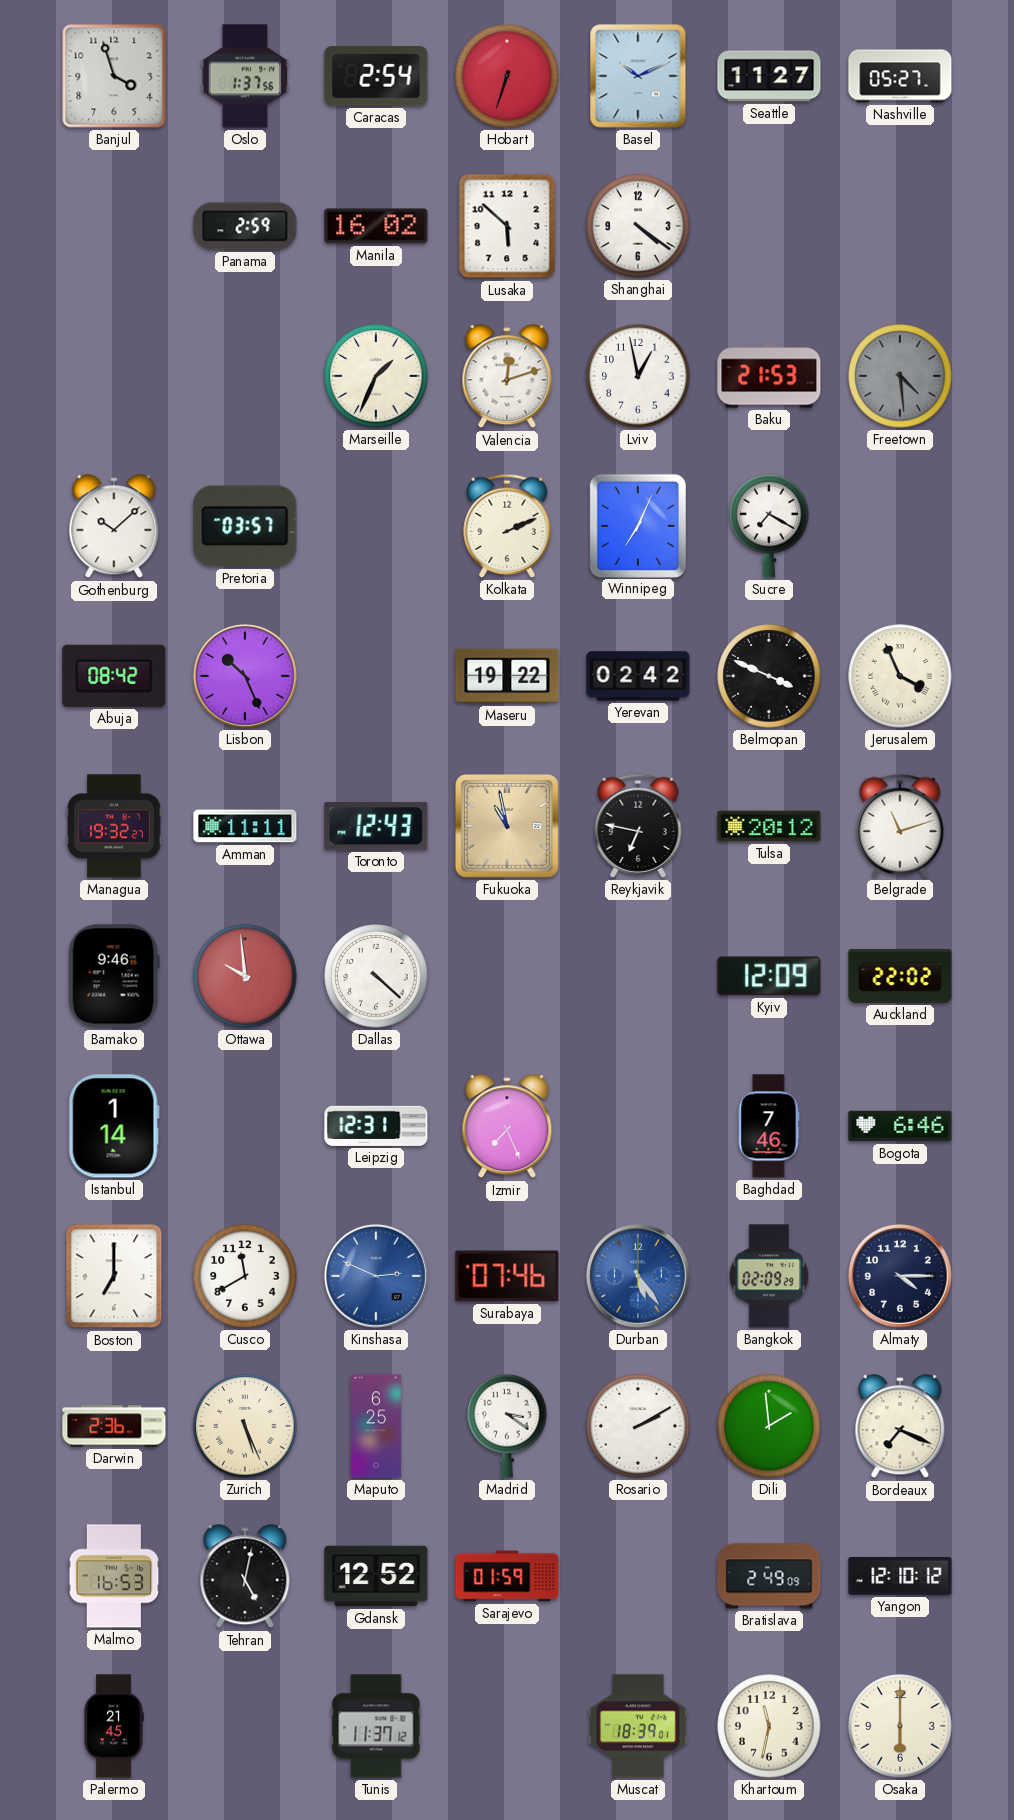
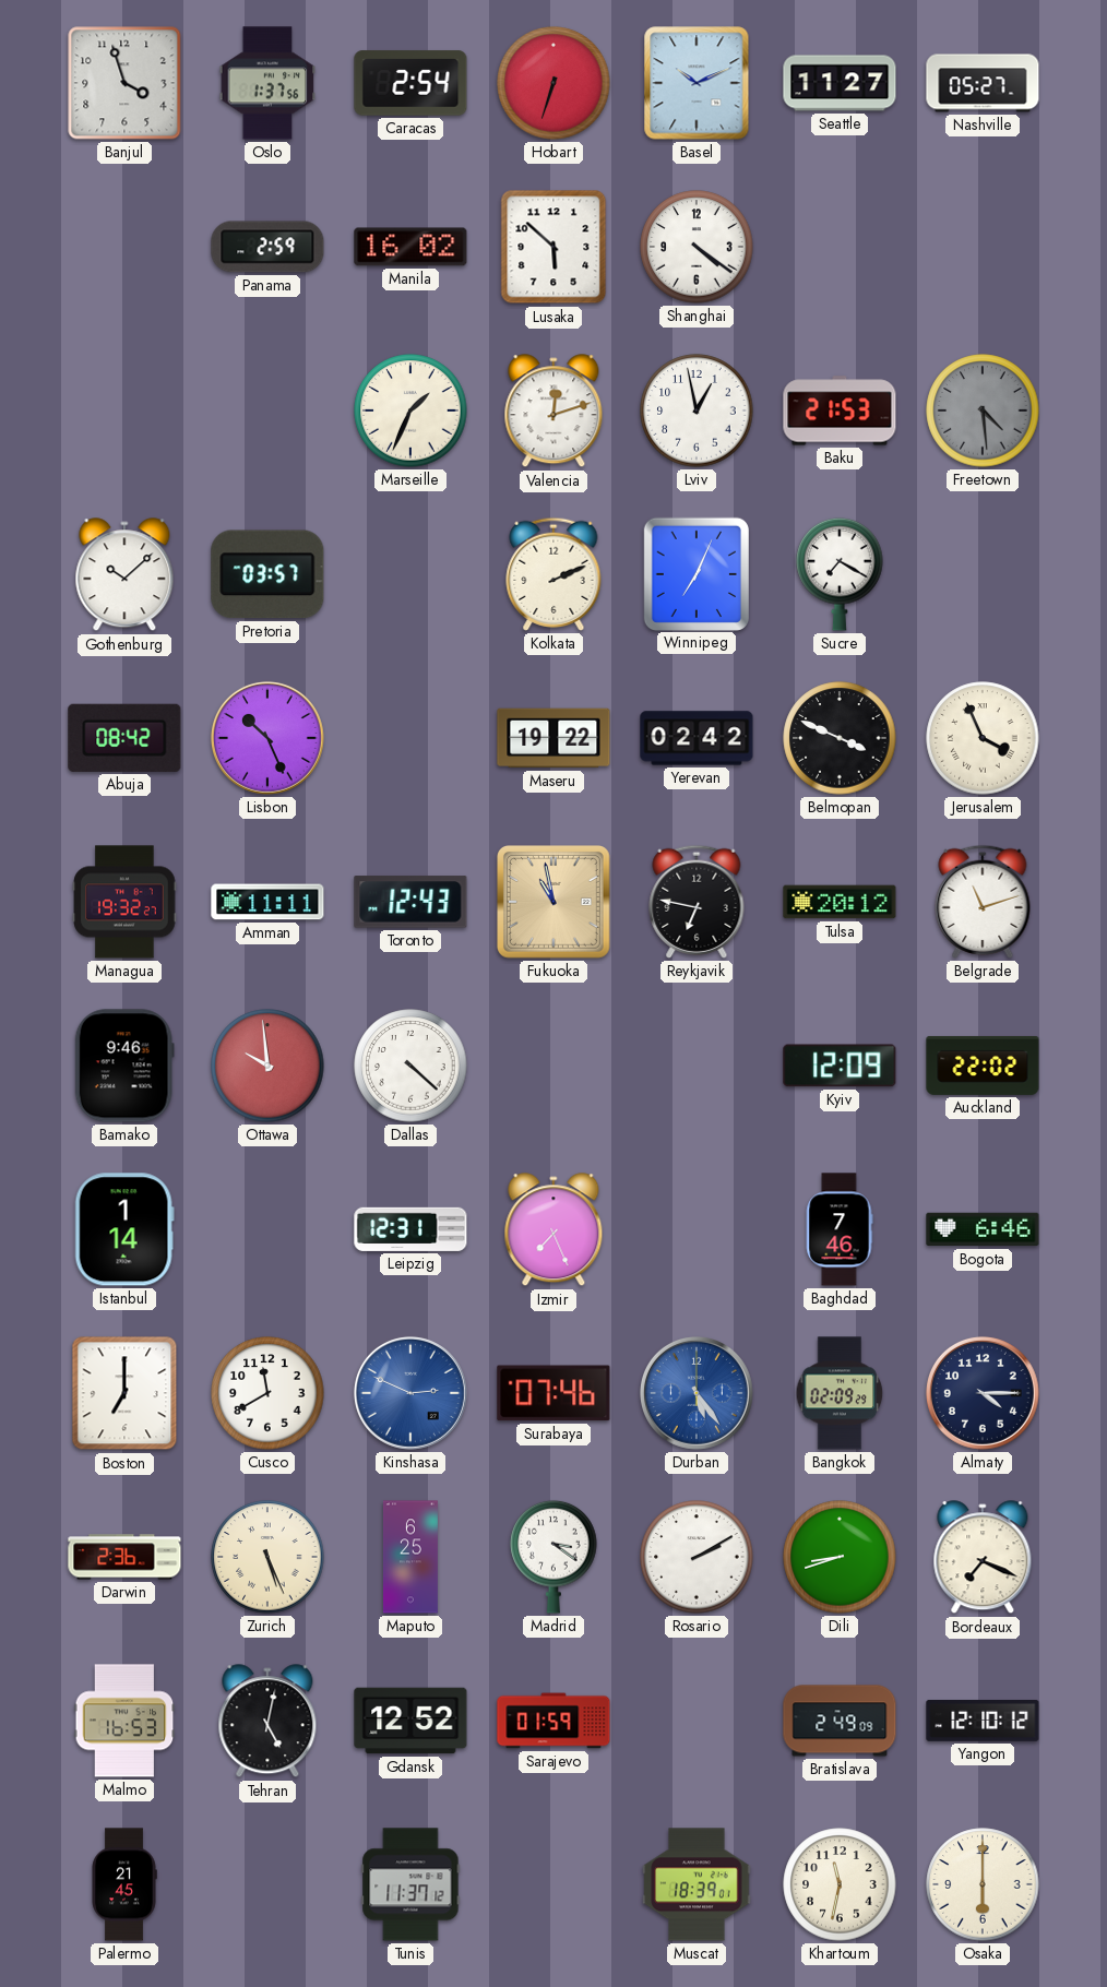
Dili: 1:59 -> 8:42
